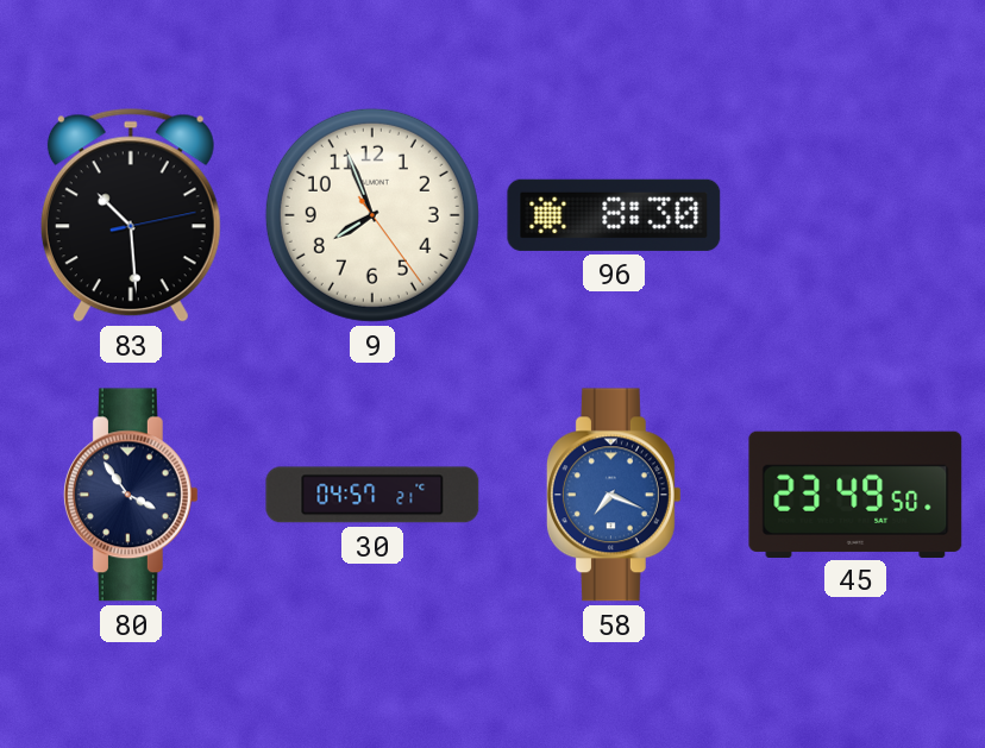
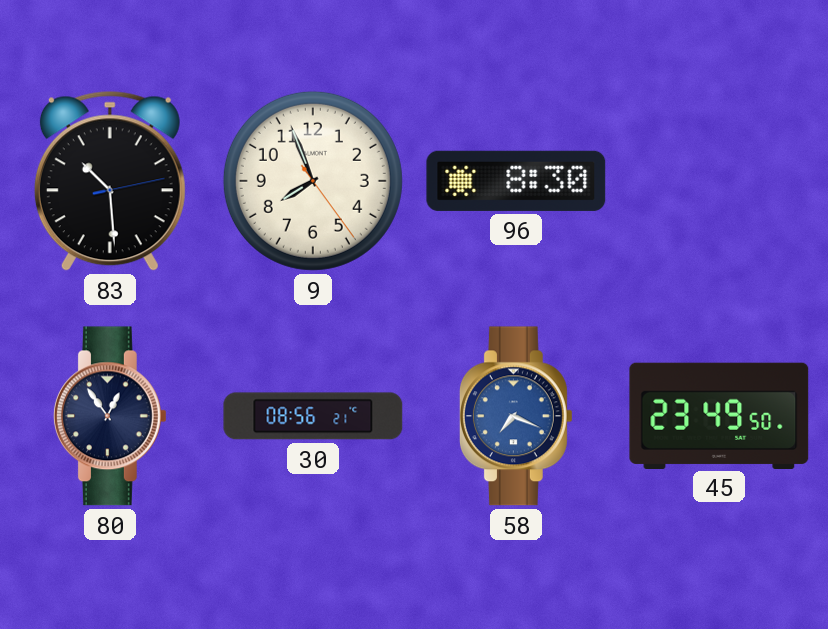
80: 3:54 -> 12:54
30: 04:57 -> 08:56
